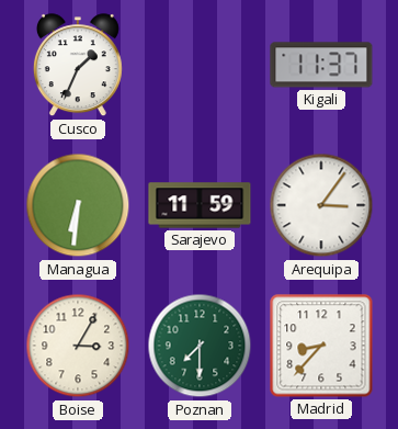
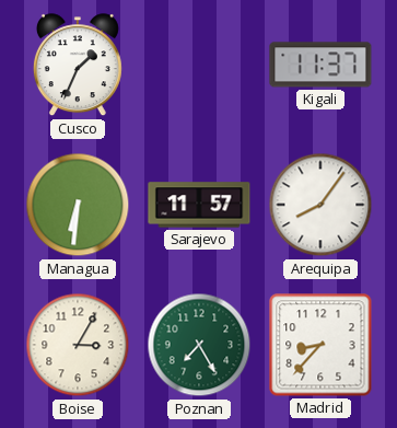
Sarajevo: 11:59 -> 11:57
Arequipa: 3:06 -> 8:06
Poznan: 7:30 -> 7:25
